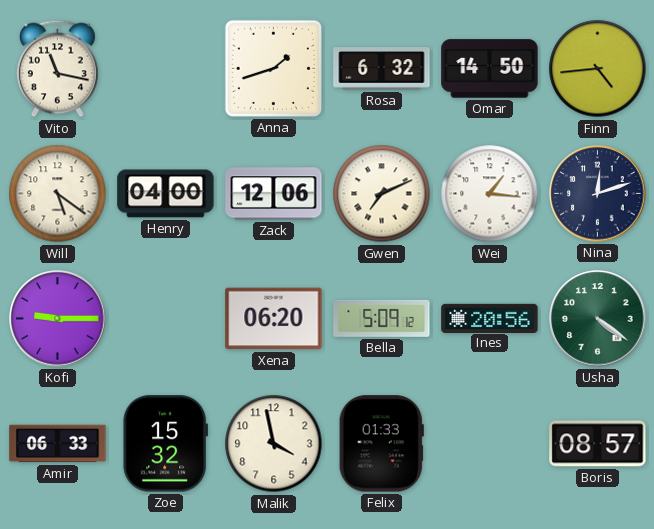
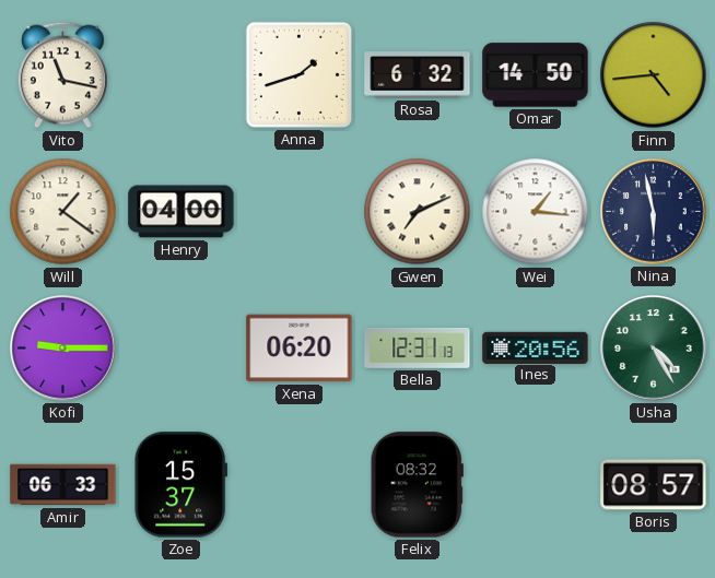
Will: 5:21 -> 1:21
Zack: 12:06 -> none
Nina: 12:12 -> 5:58
Bella: 5:09 -> 12:31
Usha: 4:21 -> 4:25
Zoe: 15:32 -> 15:37
Malik: 3:58 -> none
Felix: 01:33 -> 08:32
